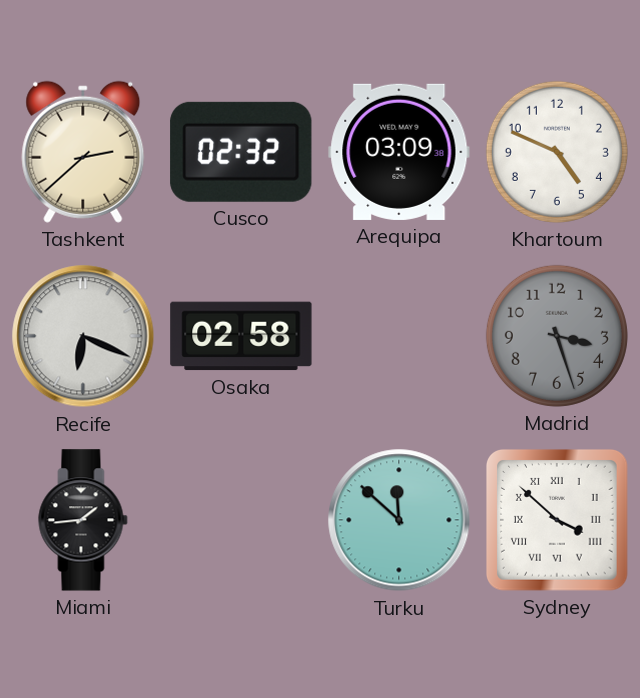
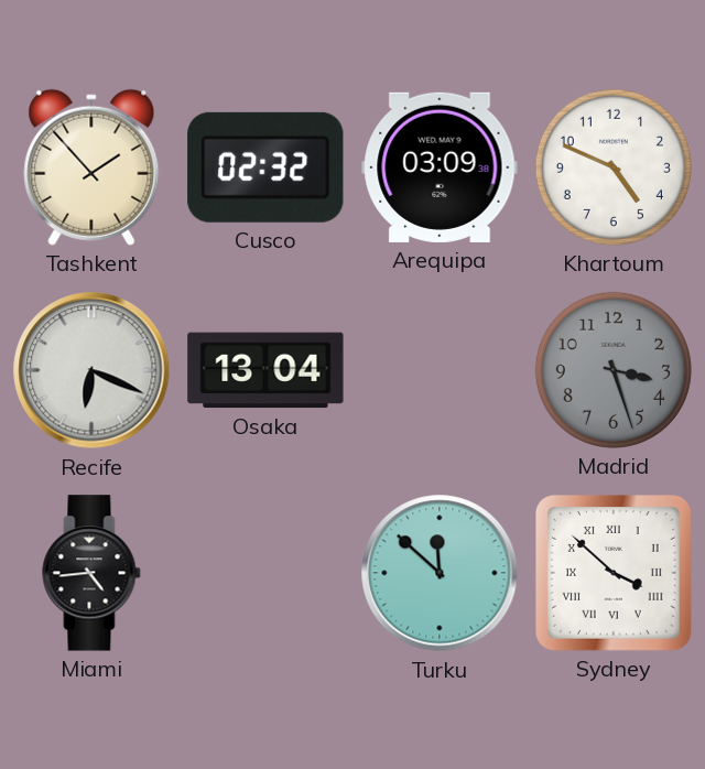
Tashkent: 2:38 -> 1:53
Osaka: 02:58 -> 13:04
Miami: 1:44 -> 4:44
